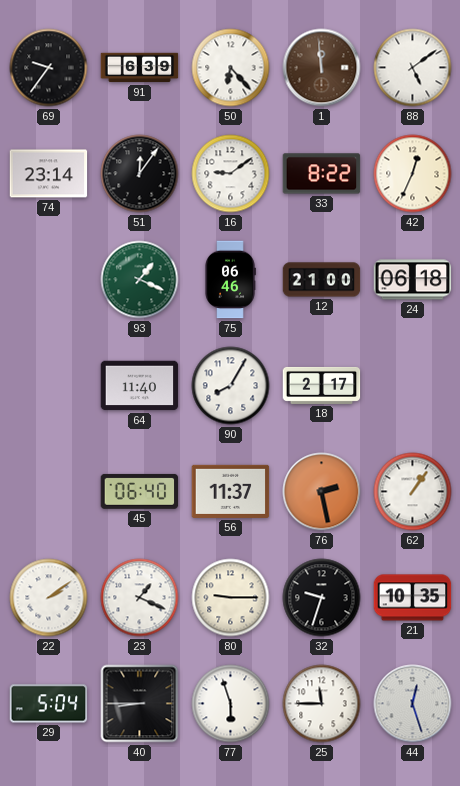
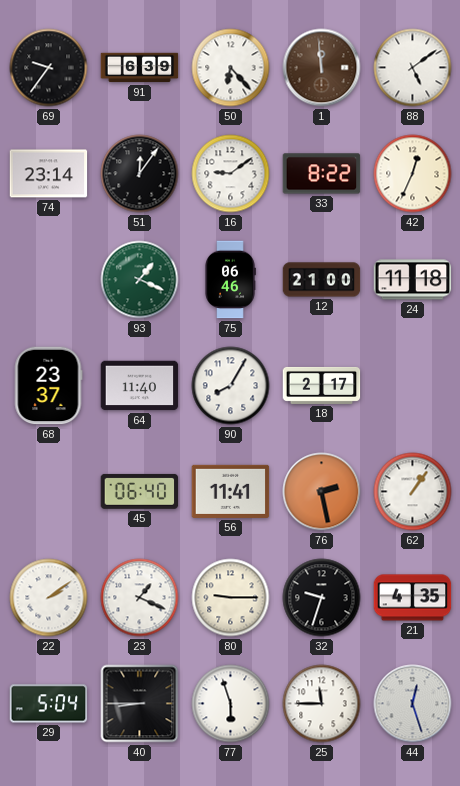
24: 06:18 -> 11:18
68: none -> 23:37
56: 11:37 -> 11:41
21: 10:35 -> 4:35
